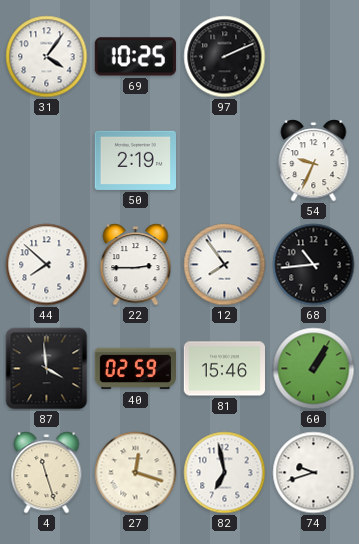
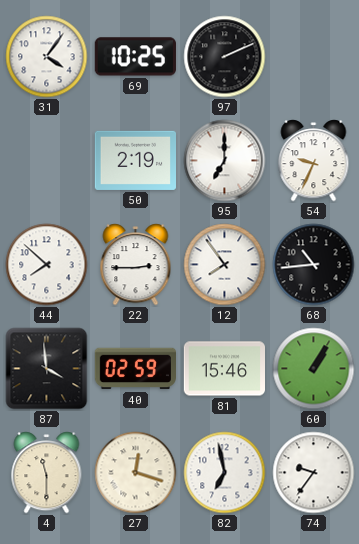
95: none -> 7:00
4: 11:27 -> 11:30
74: 9:42 -> 9:36
